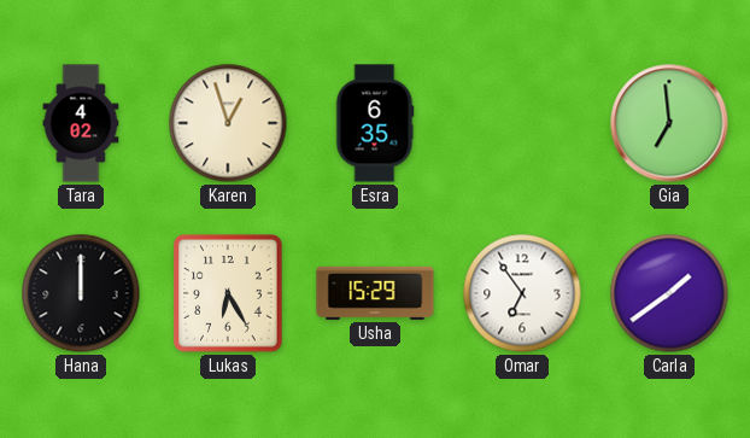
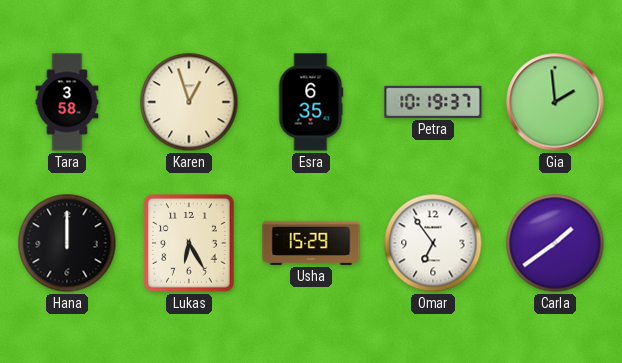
Tara: 4:02 -> 3:58
Petra: none -> 10:19
Gia: 6:59 -> 1:59
